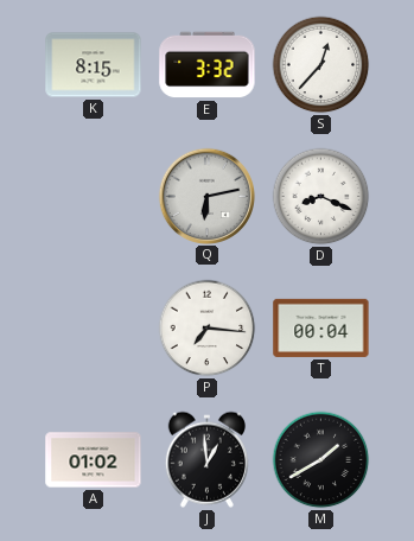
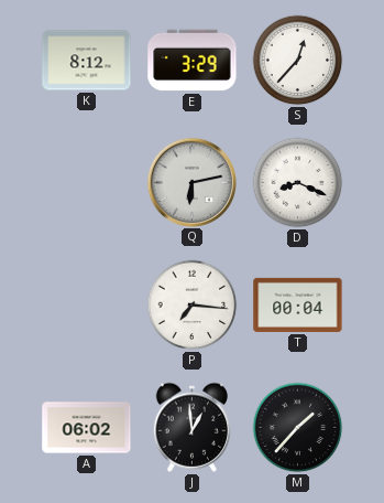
K: 8:15 -> 8:12
E: 3:32 -> 3:29
A: 01:02 -> 06:02
M: 1:40 -> 1:37
